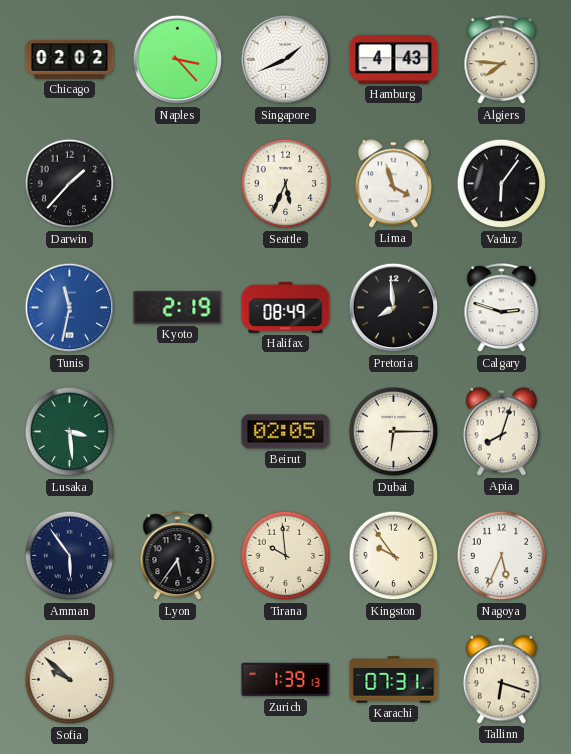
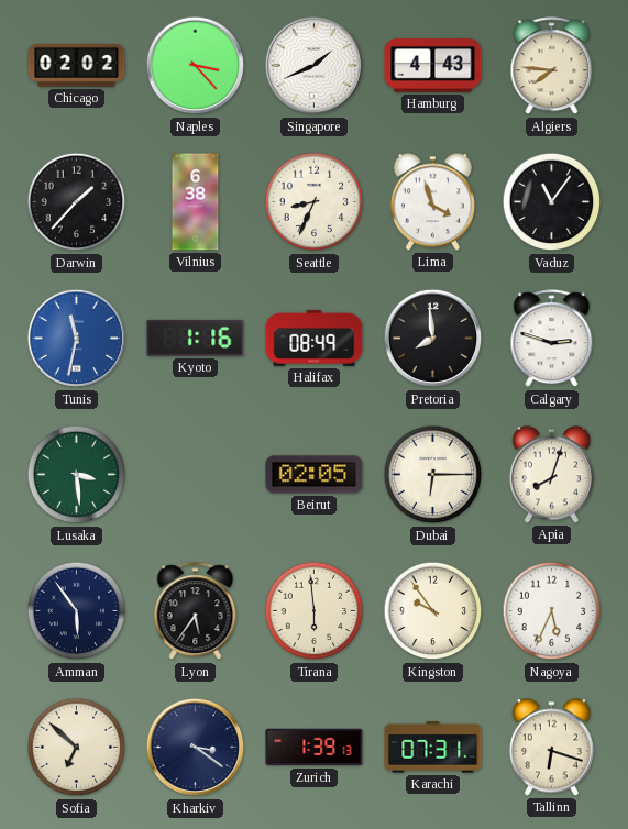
Vilnius: none -> 6:38
Seattle: 5:34 -> 8:34
Vaduz: 6:06 -> 11:06
Kyoto: 2:19 -> 1:16
Tirana: 9:59 -> 5:59
Sofia: 9:52 -> 6:52
Kharkiv: none -> 3:21
